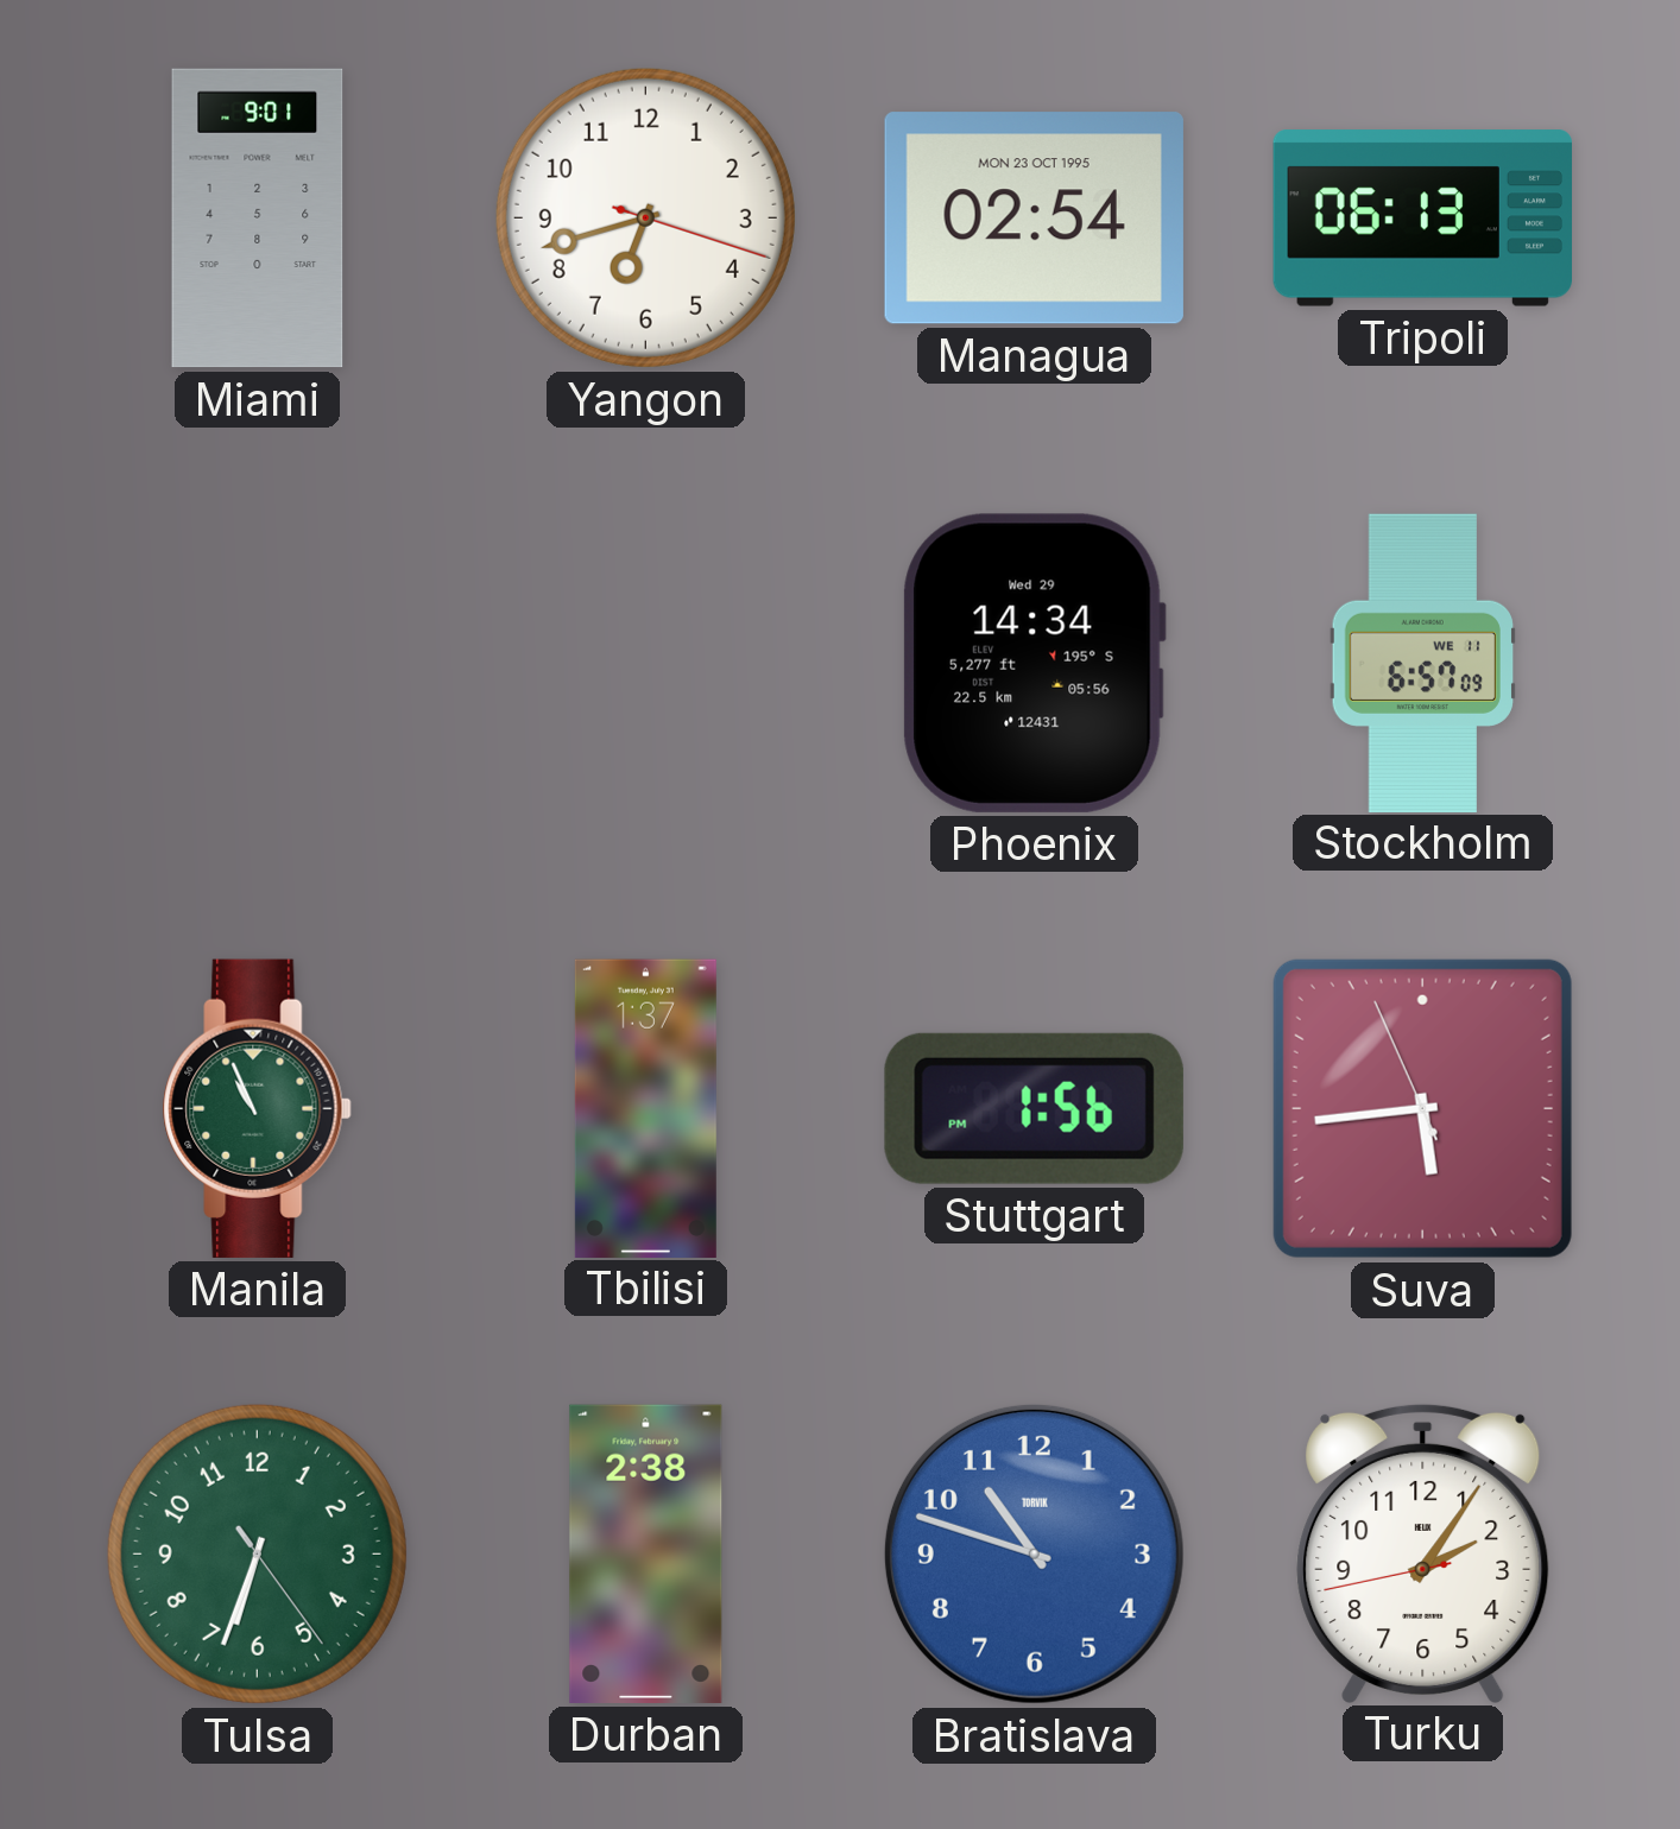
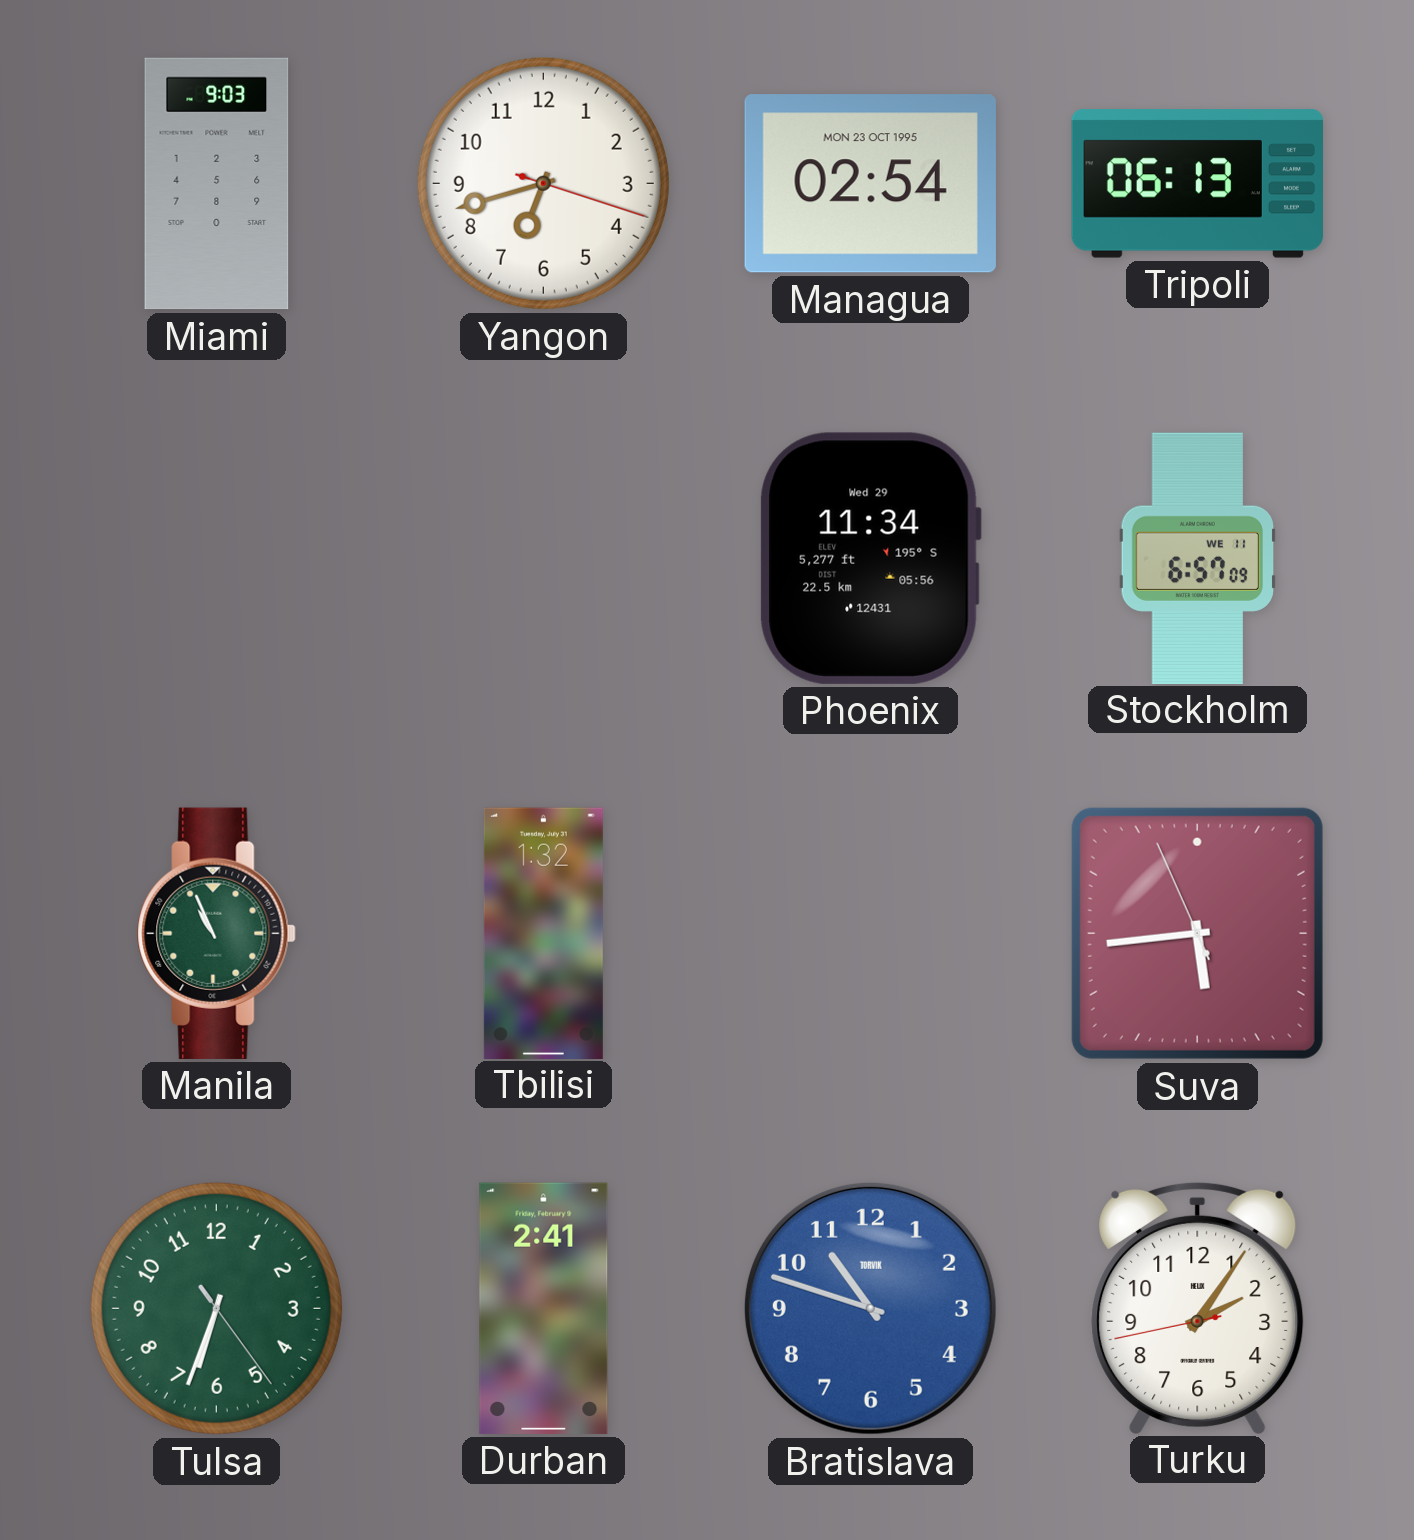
Miami: 9:01 -> 9:03
Phoenix: 14:34 -> 11:34
Tbilisi: 1:37 -> 1:32
Stuttgart: 1:56 -> none
Durban: 2:38 -> 2:41
